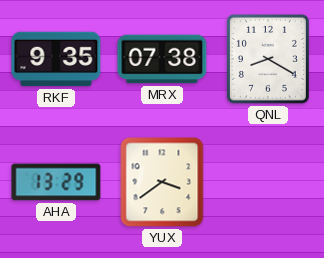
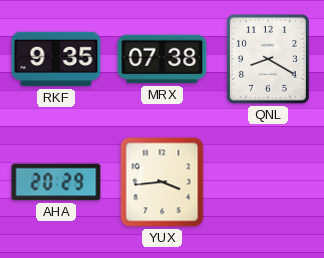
AHA: 13:29 -> 20:29
YUX: 3:39 -> 3:44
